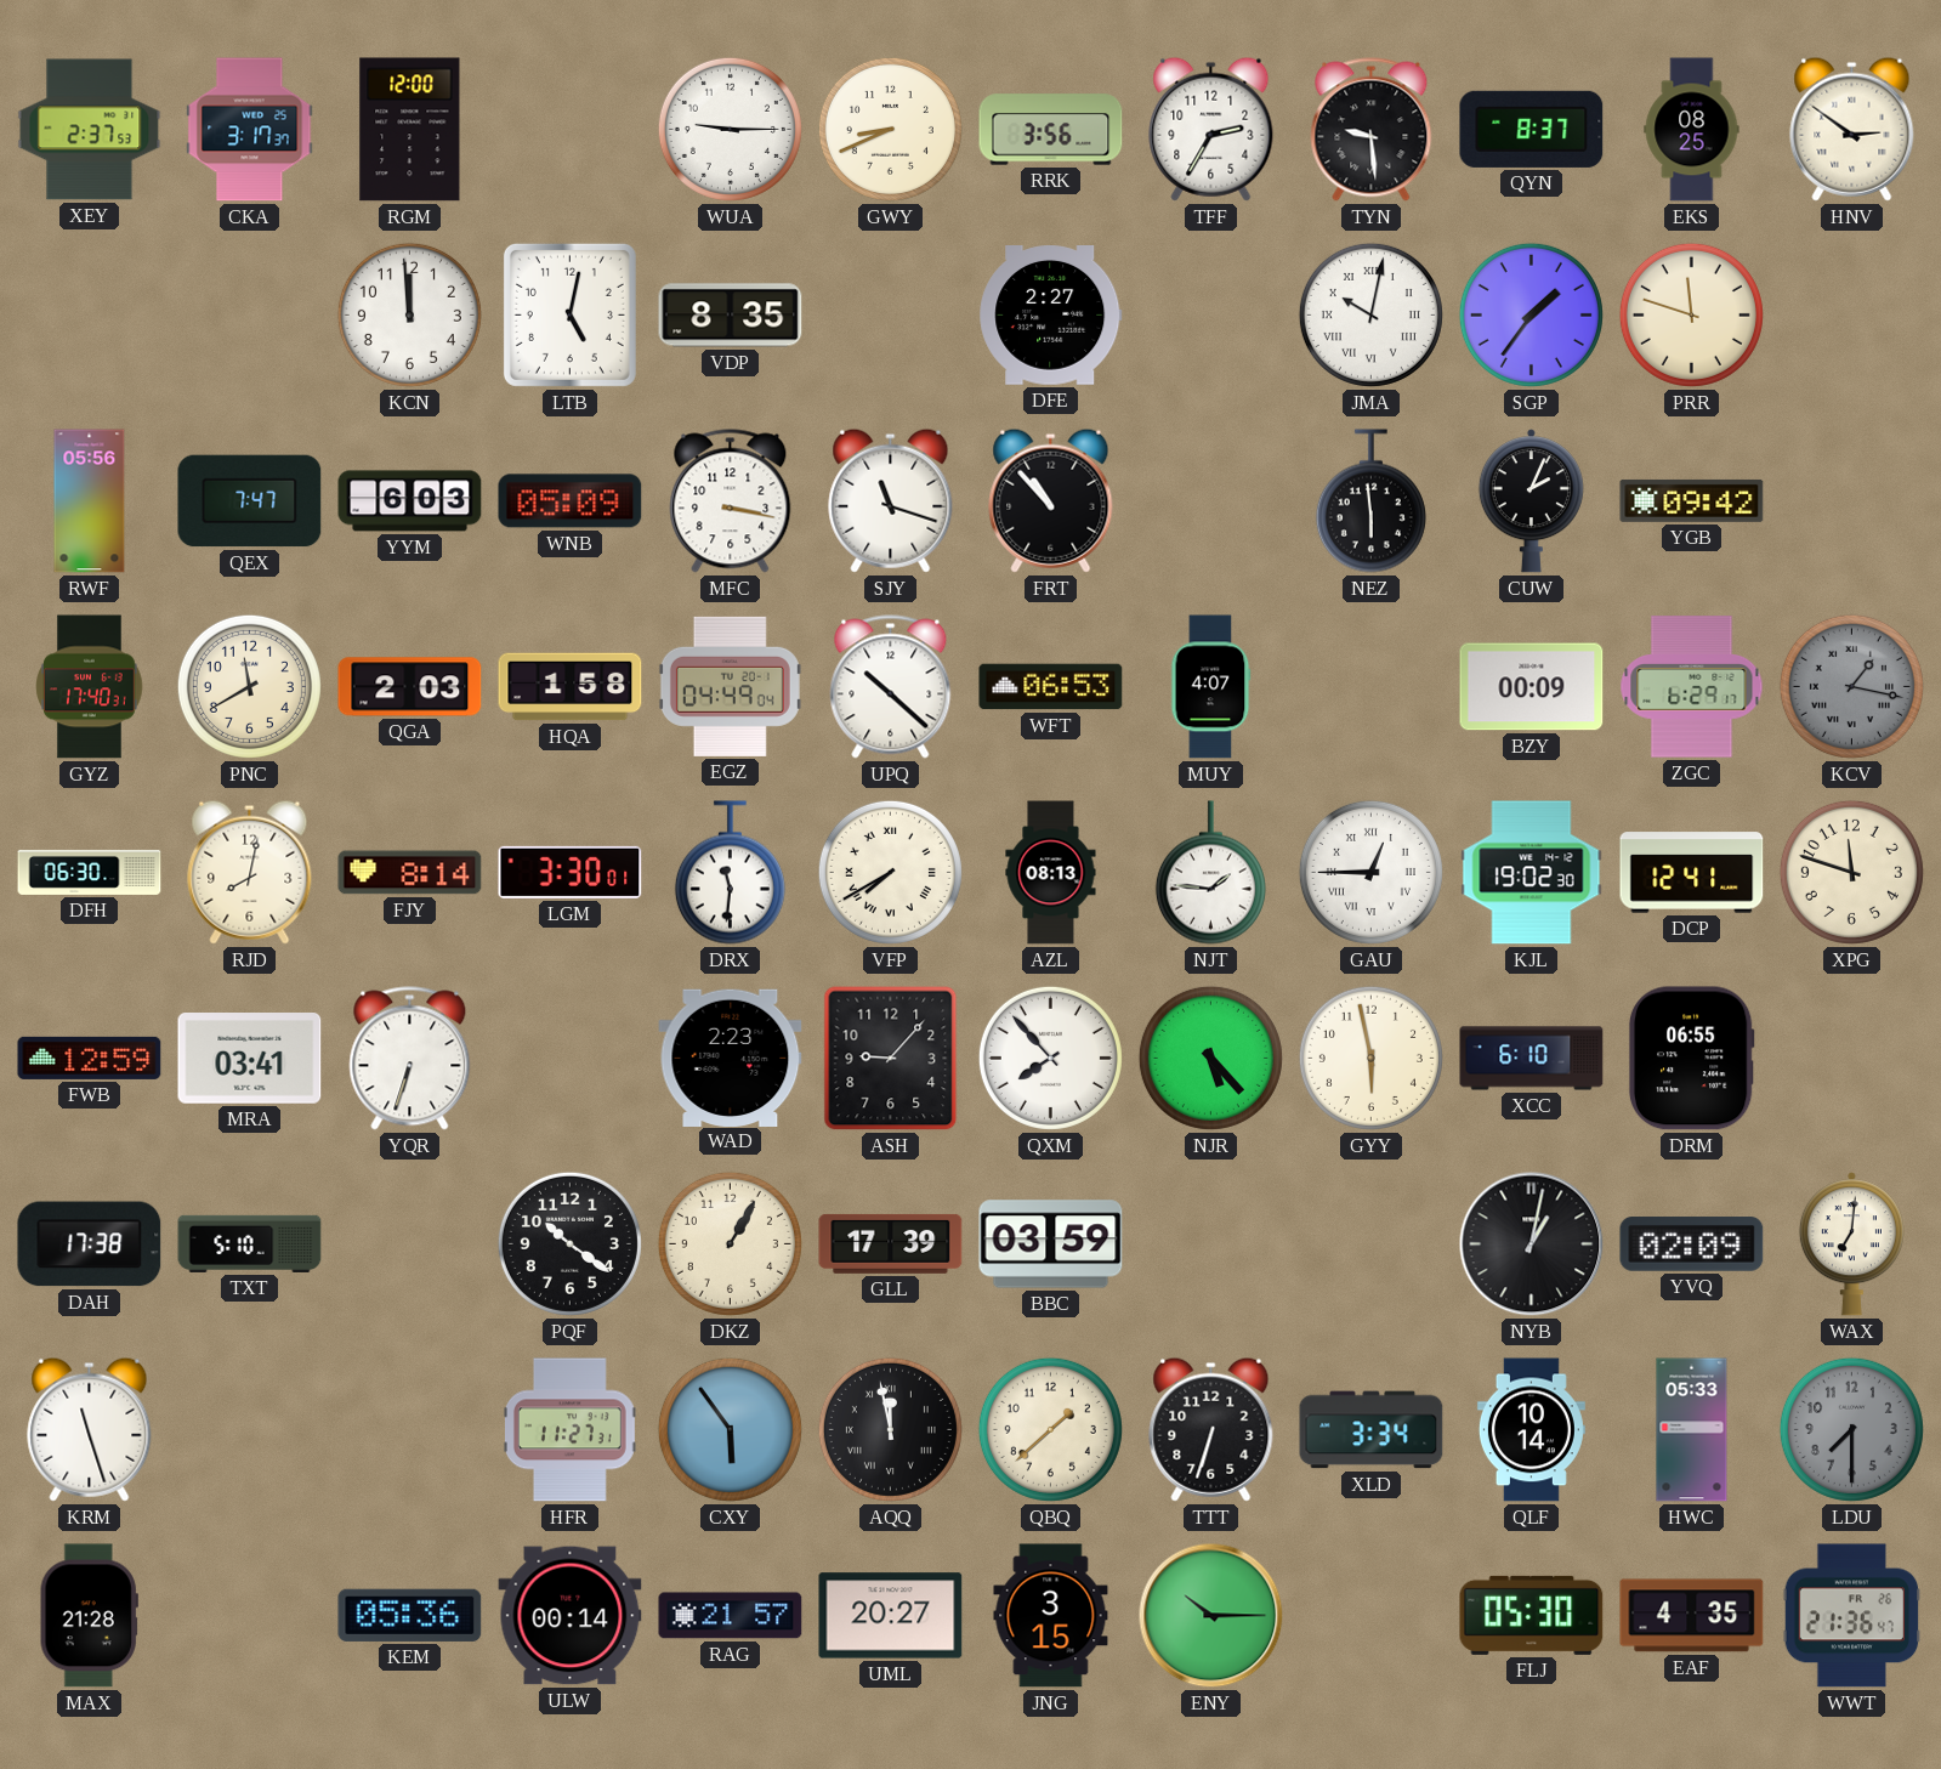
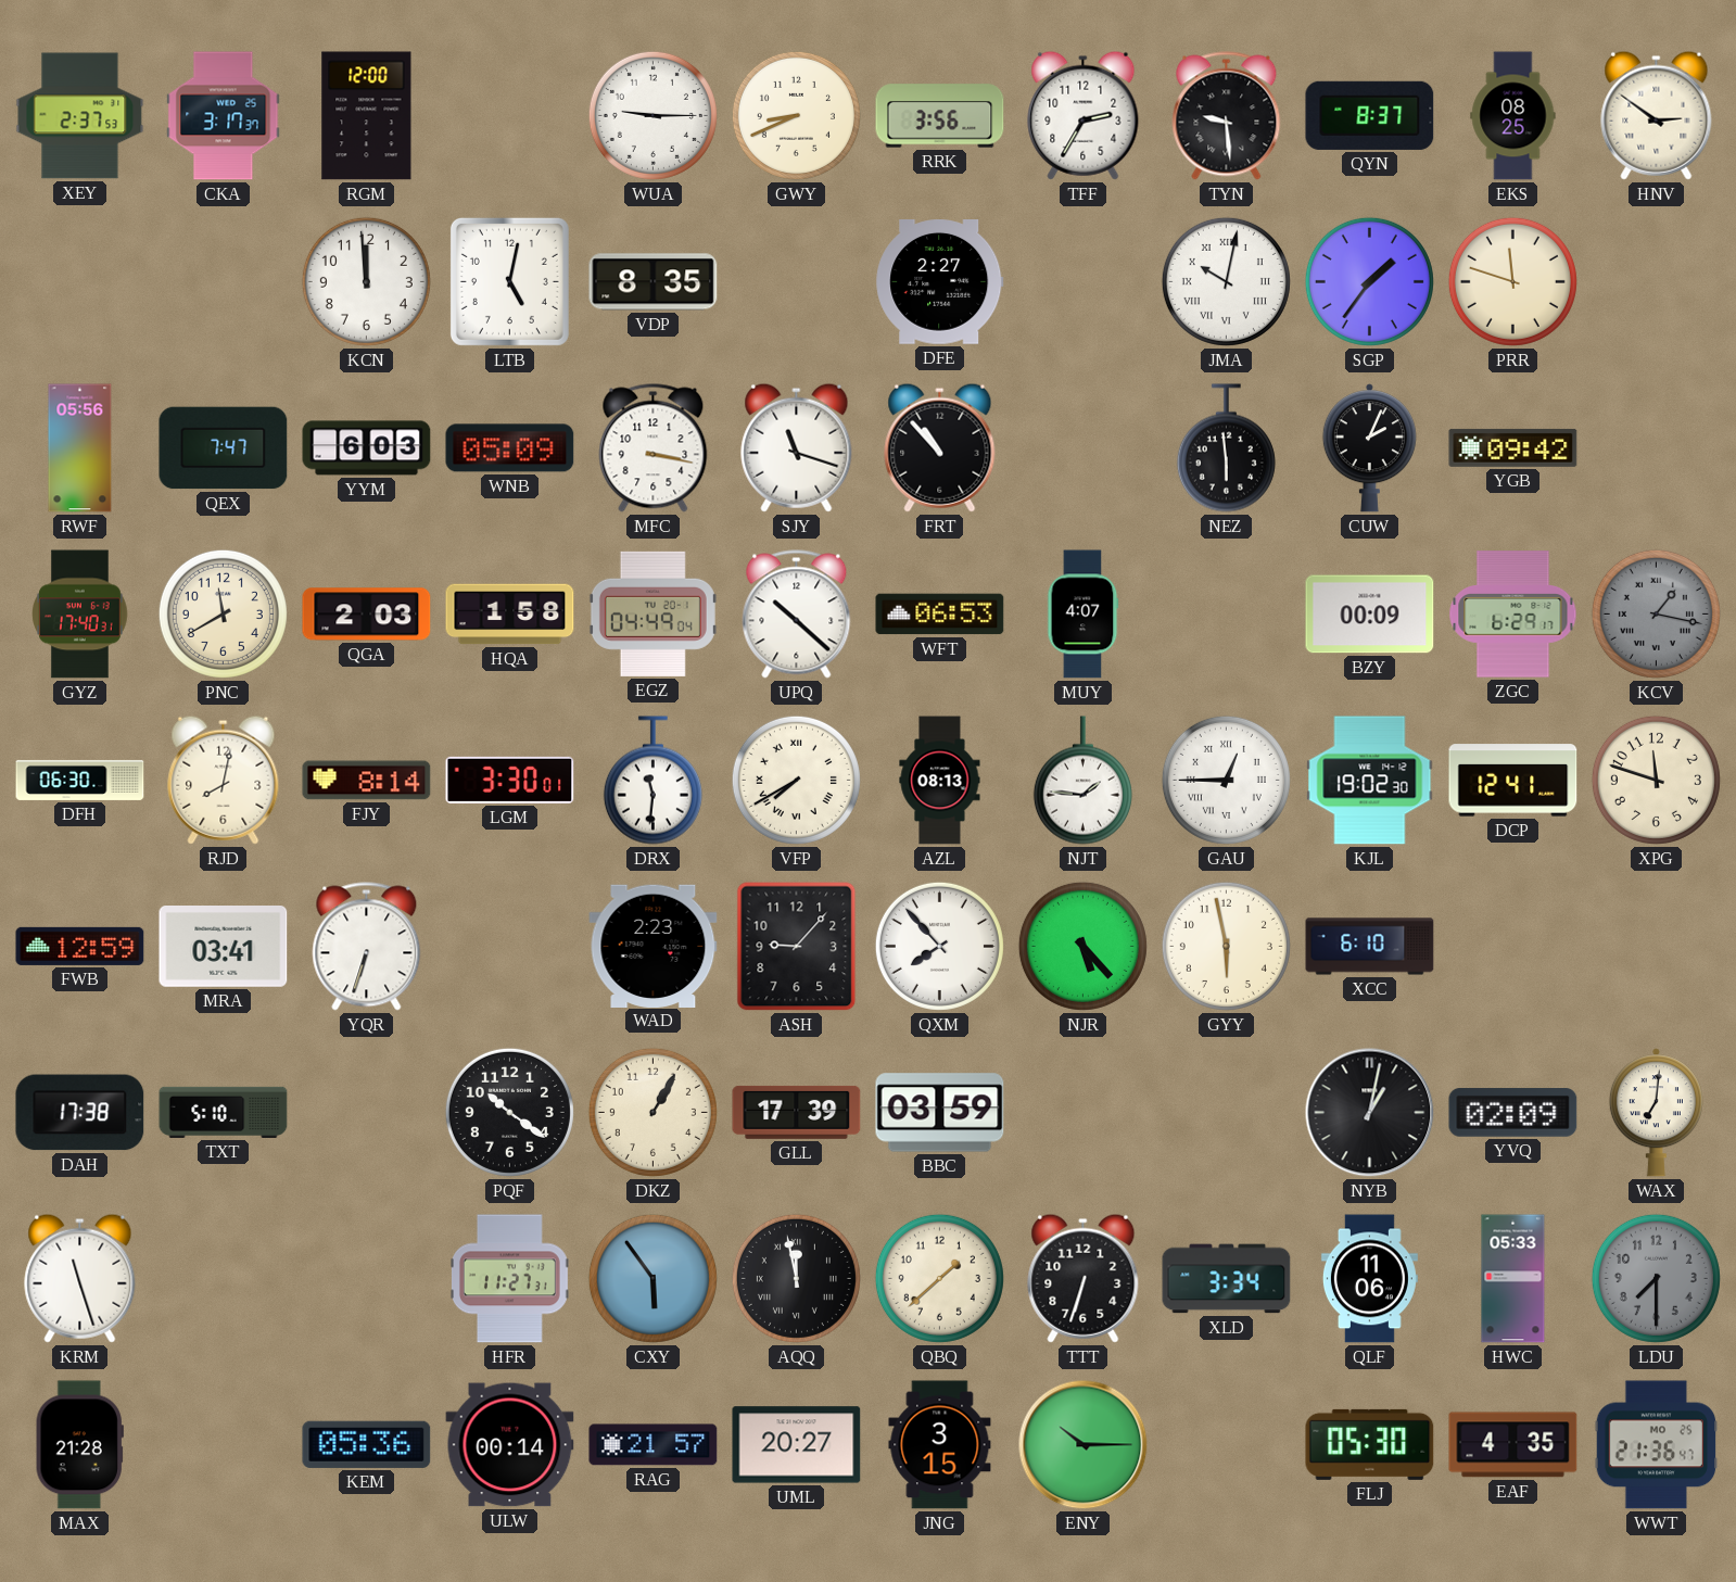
DRM: 06:55 -> none
QLF: 10:14 -> 11:06
WWT date: FR 26 -> MO 25
